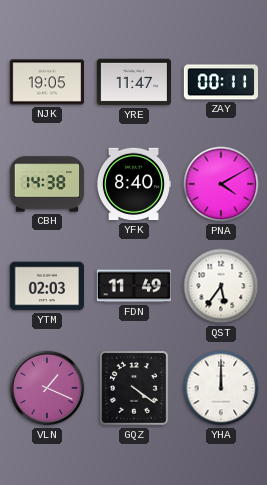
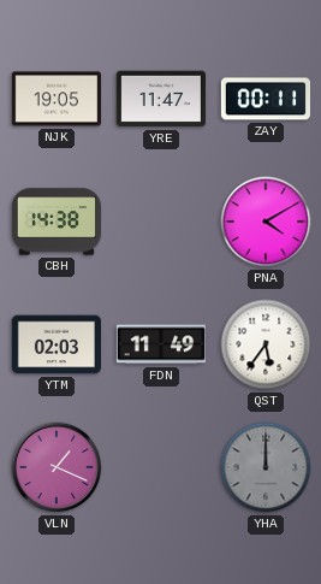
YFK: 8:40 -> none
GQZ: 4:21 -> none
YHA dial: white -> grey
